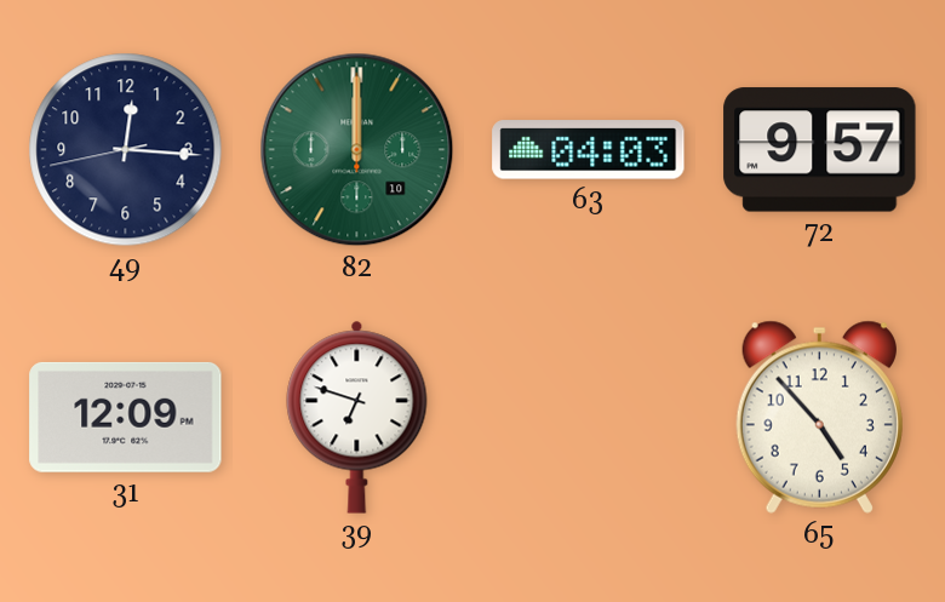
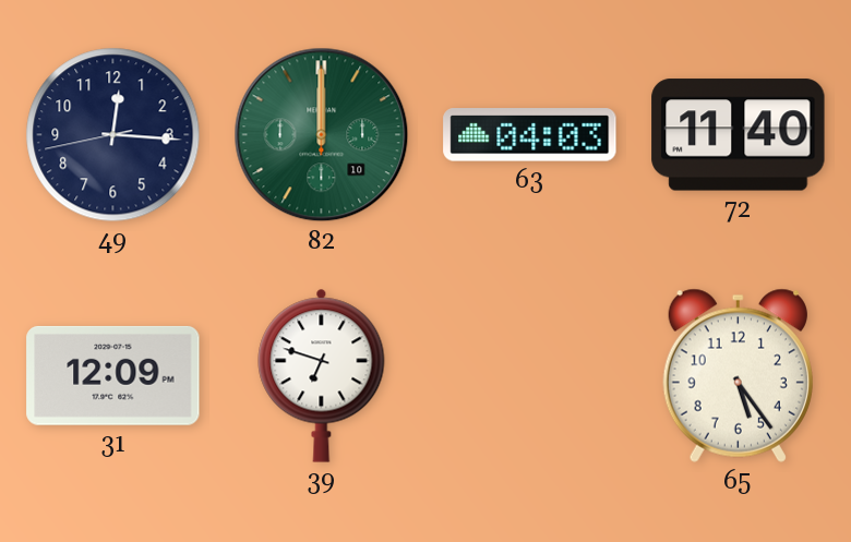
72: 9:57 -> 11:40
65: 4:53 -> 5:24
